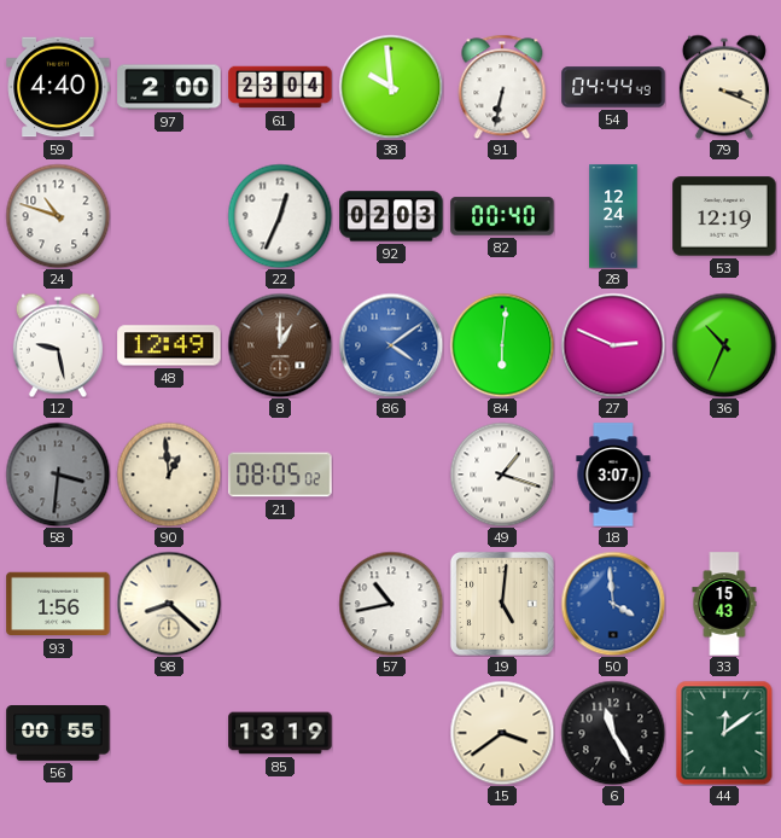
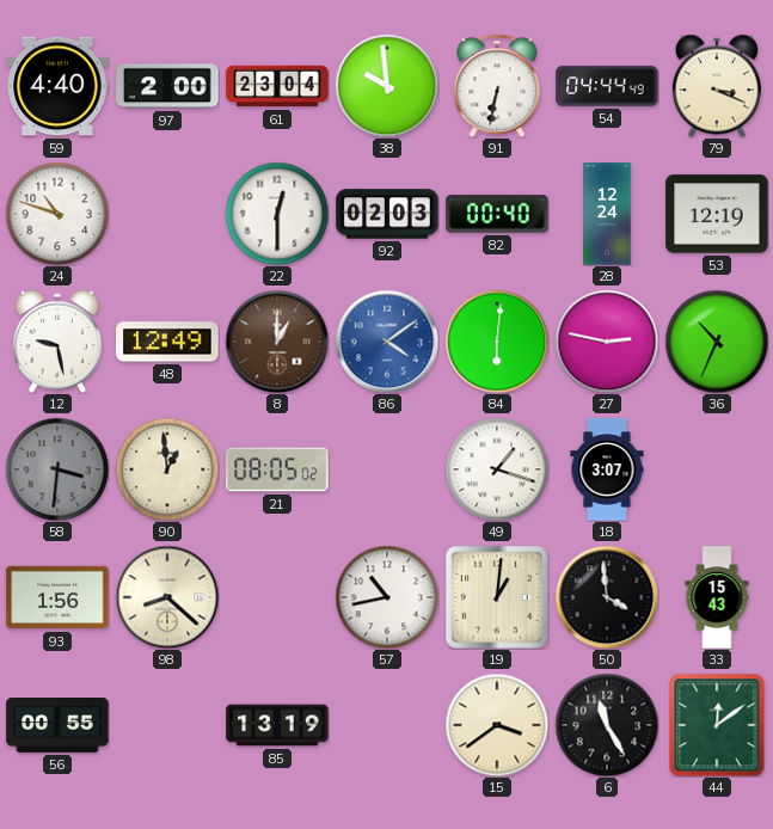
22: 12:34 -> 12:30
27: 2:49 -> 2:47
19: 5:01 -> 1:01
50 dial: blue -> black
